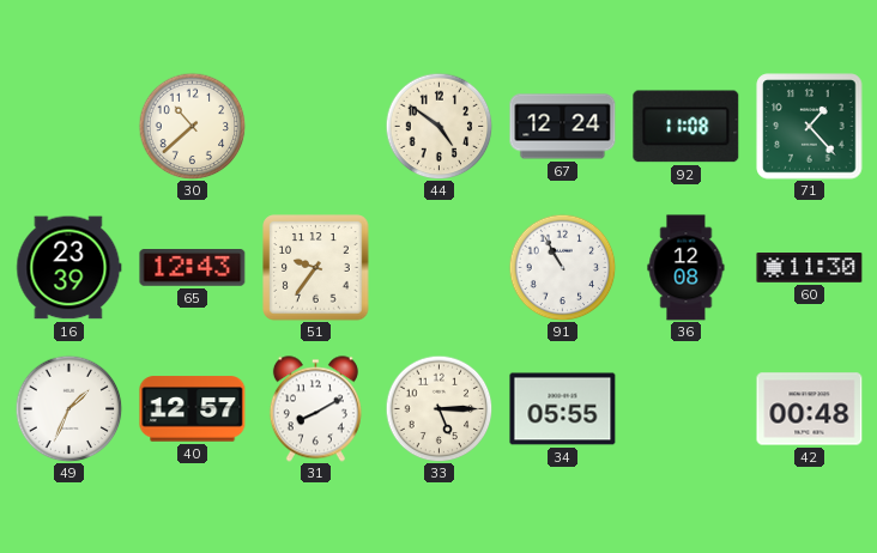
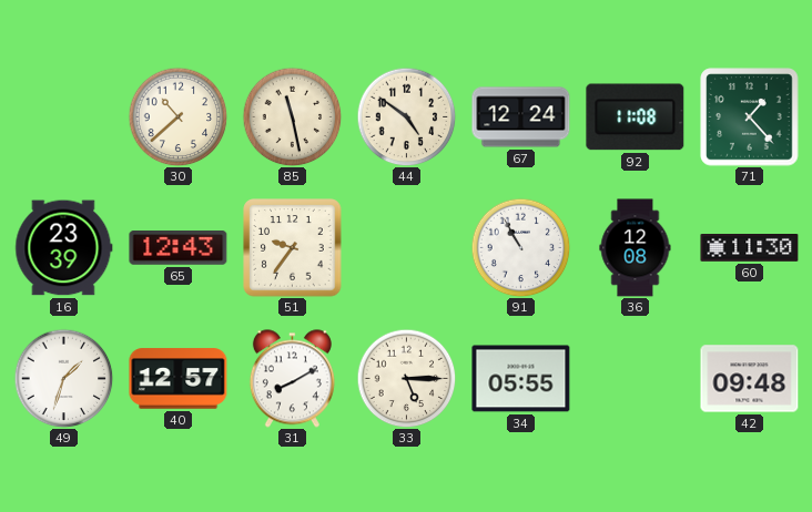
85: none -> 11:28
49: 1:34 -> 1:33
42: 00:48 -> 09:48
